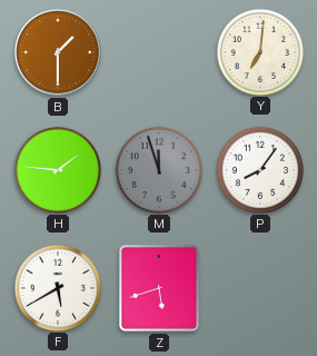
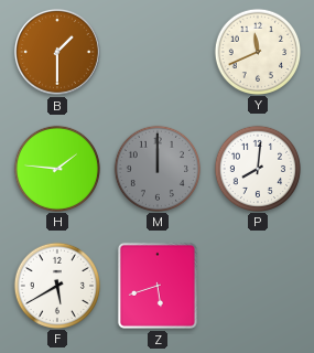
Y: 7:01 -> 11:41
M: 11:57 -> 12:00
P: 8:06 -> 8:01
